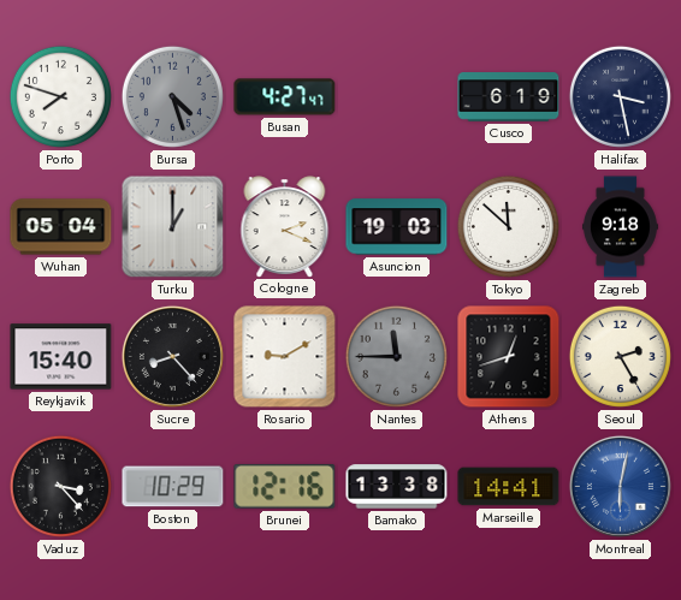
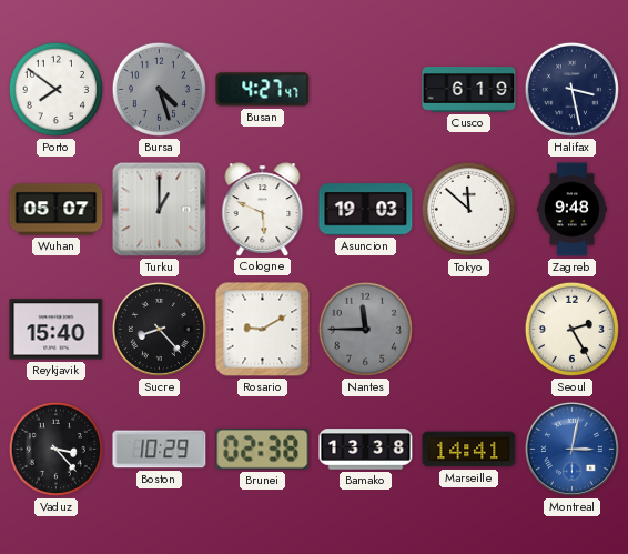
Porto: 7:48 -> 7:51
Wuhan: 05:04 -> 05:07
Cologne: 2:19 -> 5:49
Zagreb: 9:18 -> 9:48
Athens: 12:42 -> none
Brunei: 12:16 -> 02:38
Montreal: 6:02 -> 3:02
